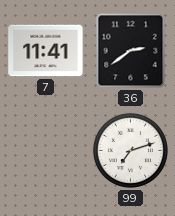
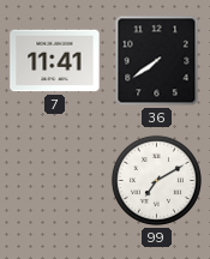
36: 2:39 -> 7:39
99: 7:12 -> 7:10
